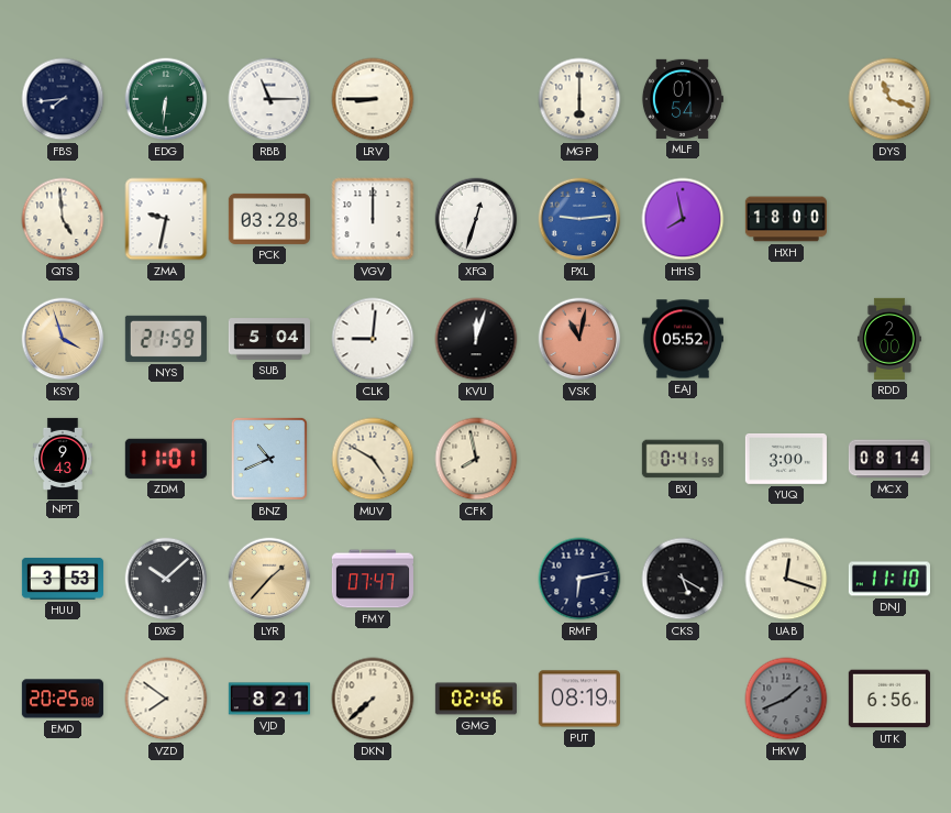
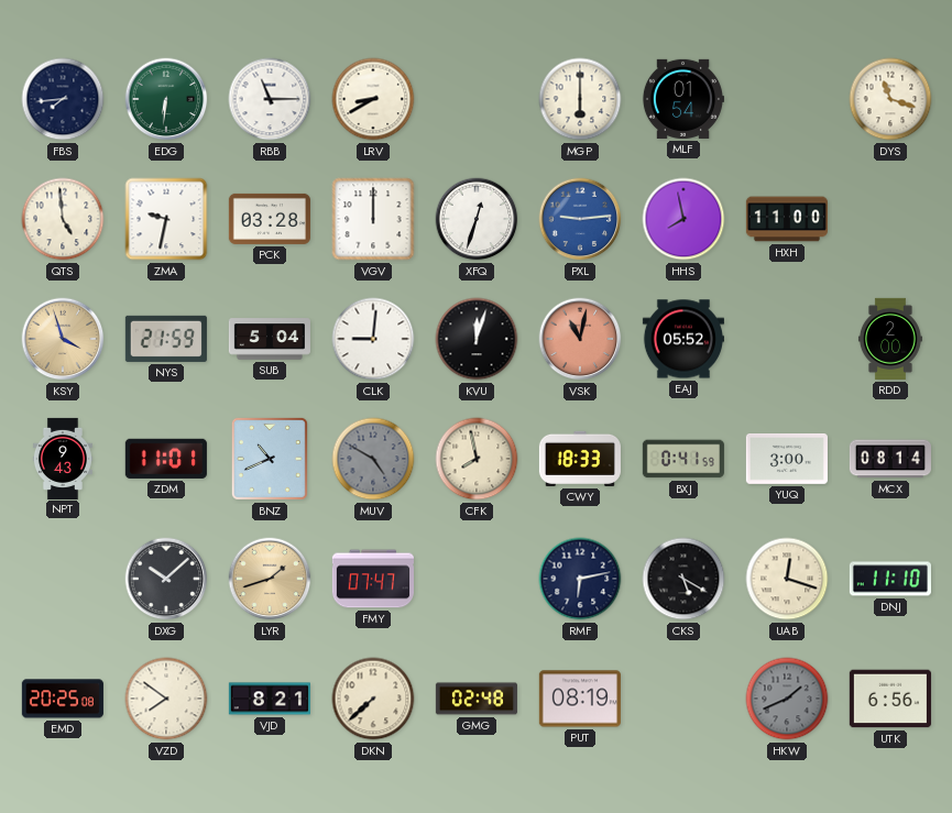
LRV: 8:45 -> 8:40
HXH: 18:00 -> 11:00
MUV dial: cream -> grey
CWY: none -> 18:33
HUU: 3:53 -> none
LYR: 1:37 -> 1:42
GMG: 02:46 -> 02:48
